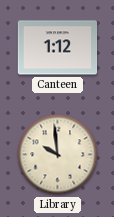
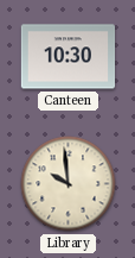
Canteen: 1:12 -> 10:30
